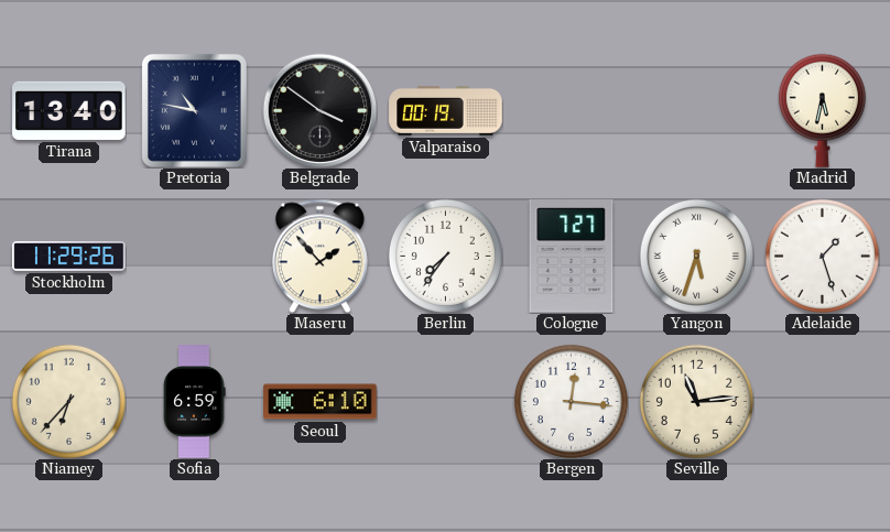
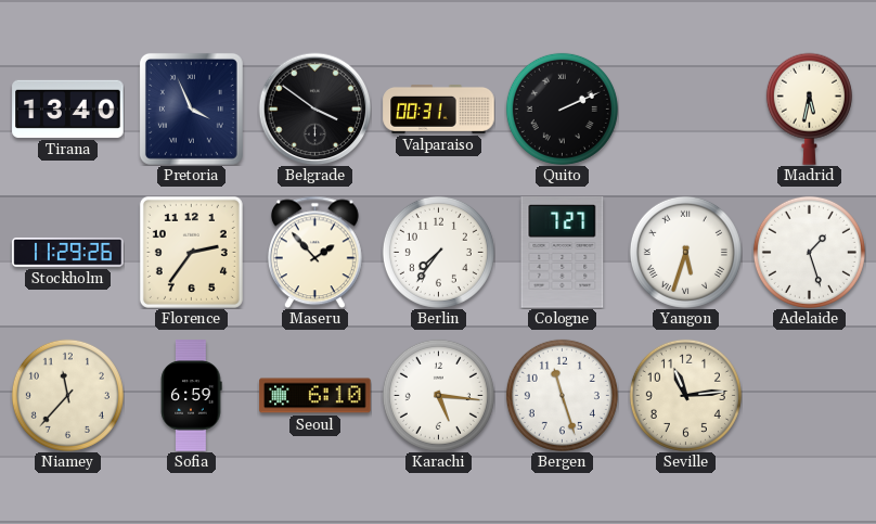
Pretoria: 10:47 -> 3:56
Valparaiso: 00:19 -> 00:31
Quito: none -> 2:11
Florence: none -> 2:36
Niamey: 6:37 -> 11:37
Karachi: none -> 5:16
Bergen: 12:16 -> 11:27
